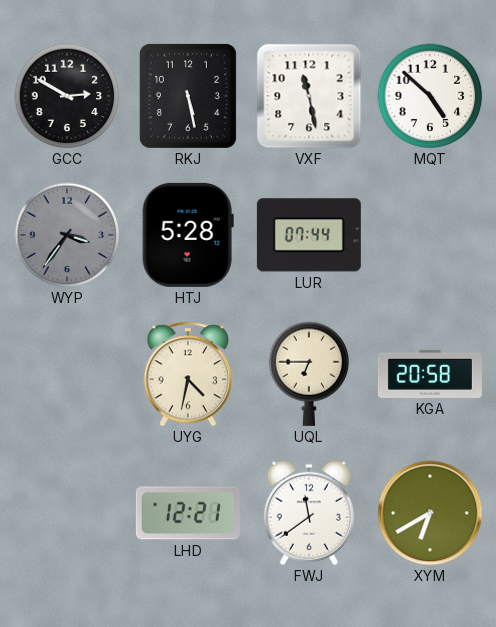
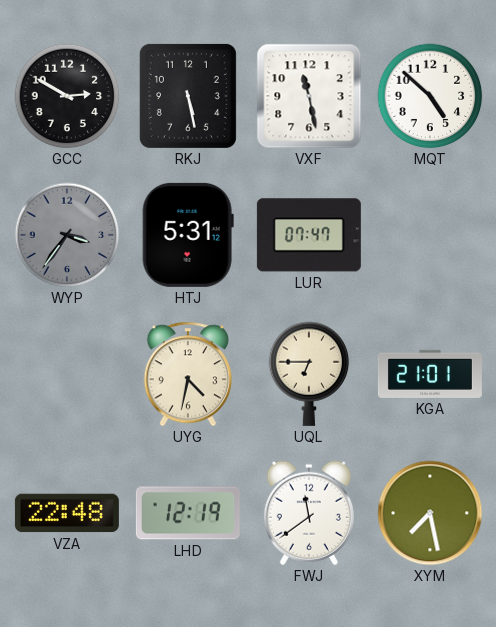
HTJ: 5:28 -> 5:31
LUR: 07:44 -> 07:47
KGA: 20:58 -> 21:01
VZA: none -> 22:48
LHD: 12:21 -> 12:19
XYM: 6:40 -> 7:28
